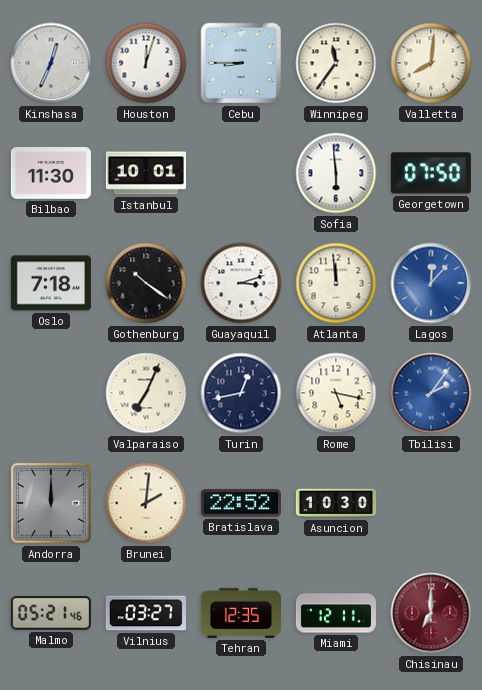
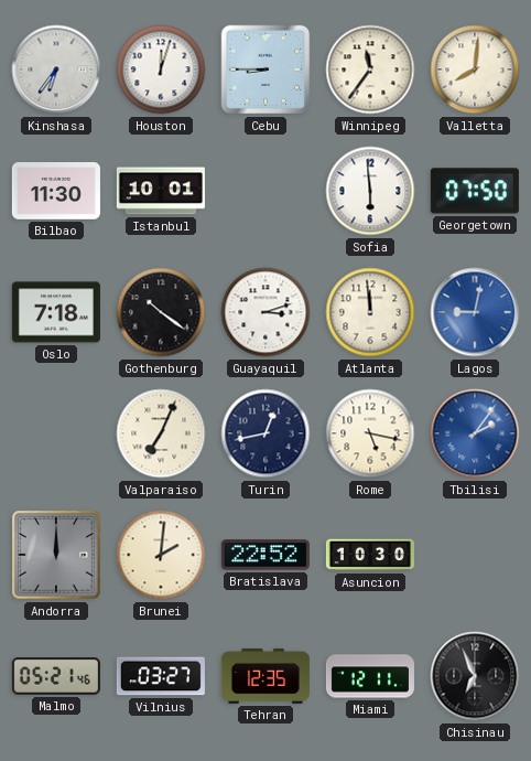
Kinshasa: 12:34 -> 6:36
Lagos: 12:07 -> 9:02
Chisinau: 7:00 -> 6:56
Chisinau dial: burgundy -> black
